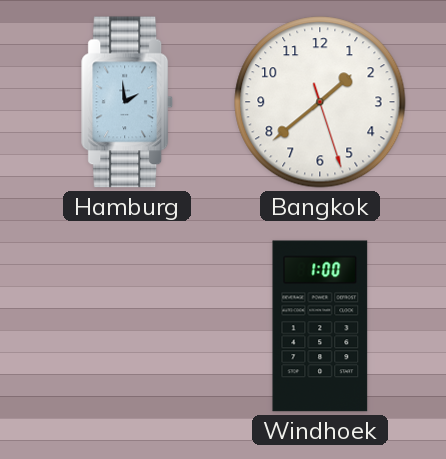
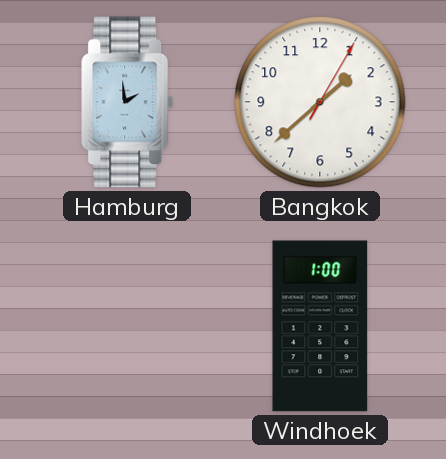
Bangkok: 1:38:27 -> 1:38:05
